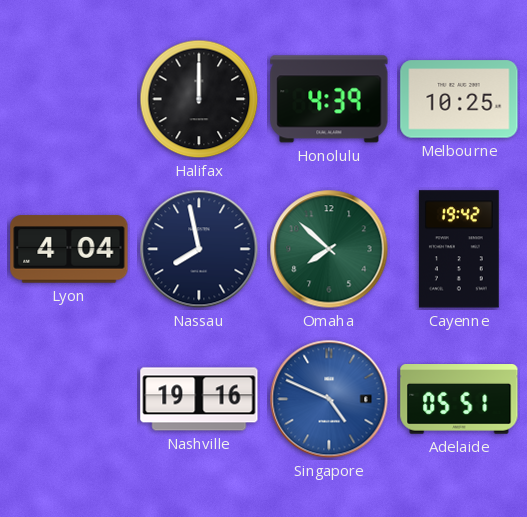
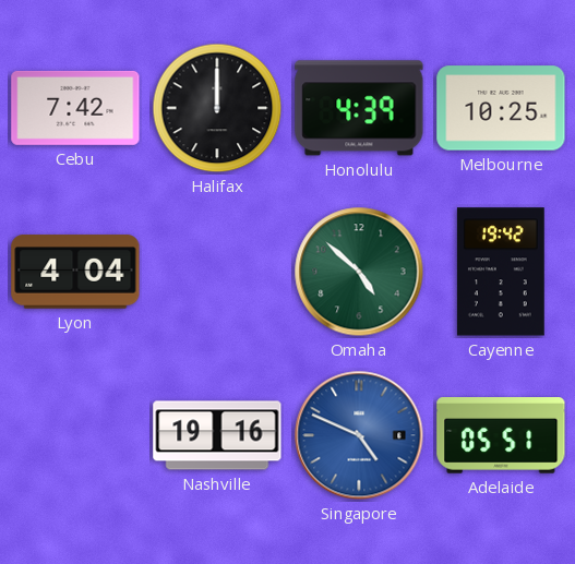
Cebu: none -> 7:42
Nassau: 7:58 -> none
Omaha: 7:52 -> 4:52
